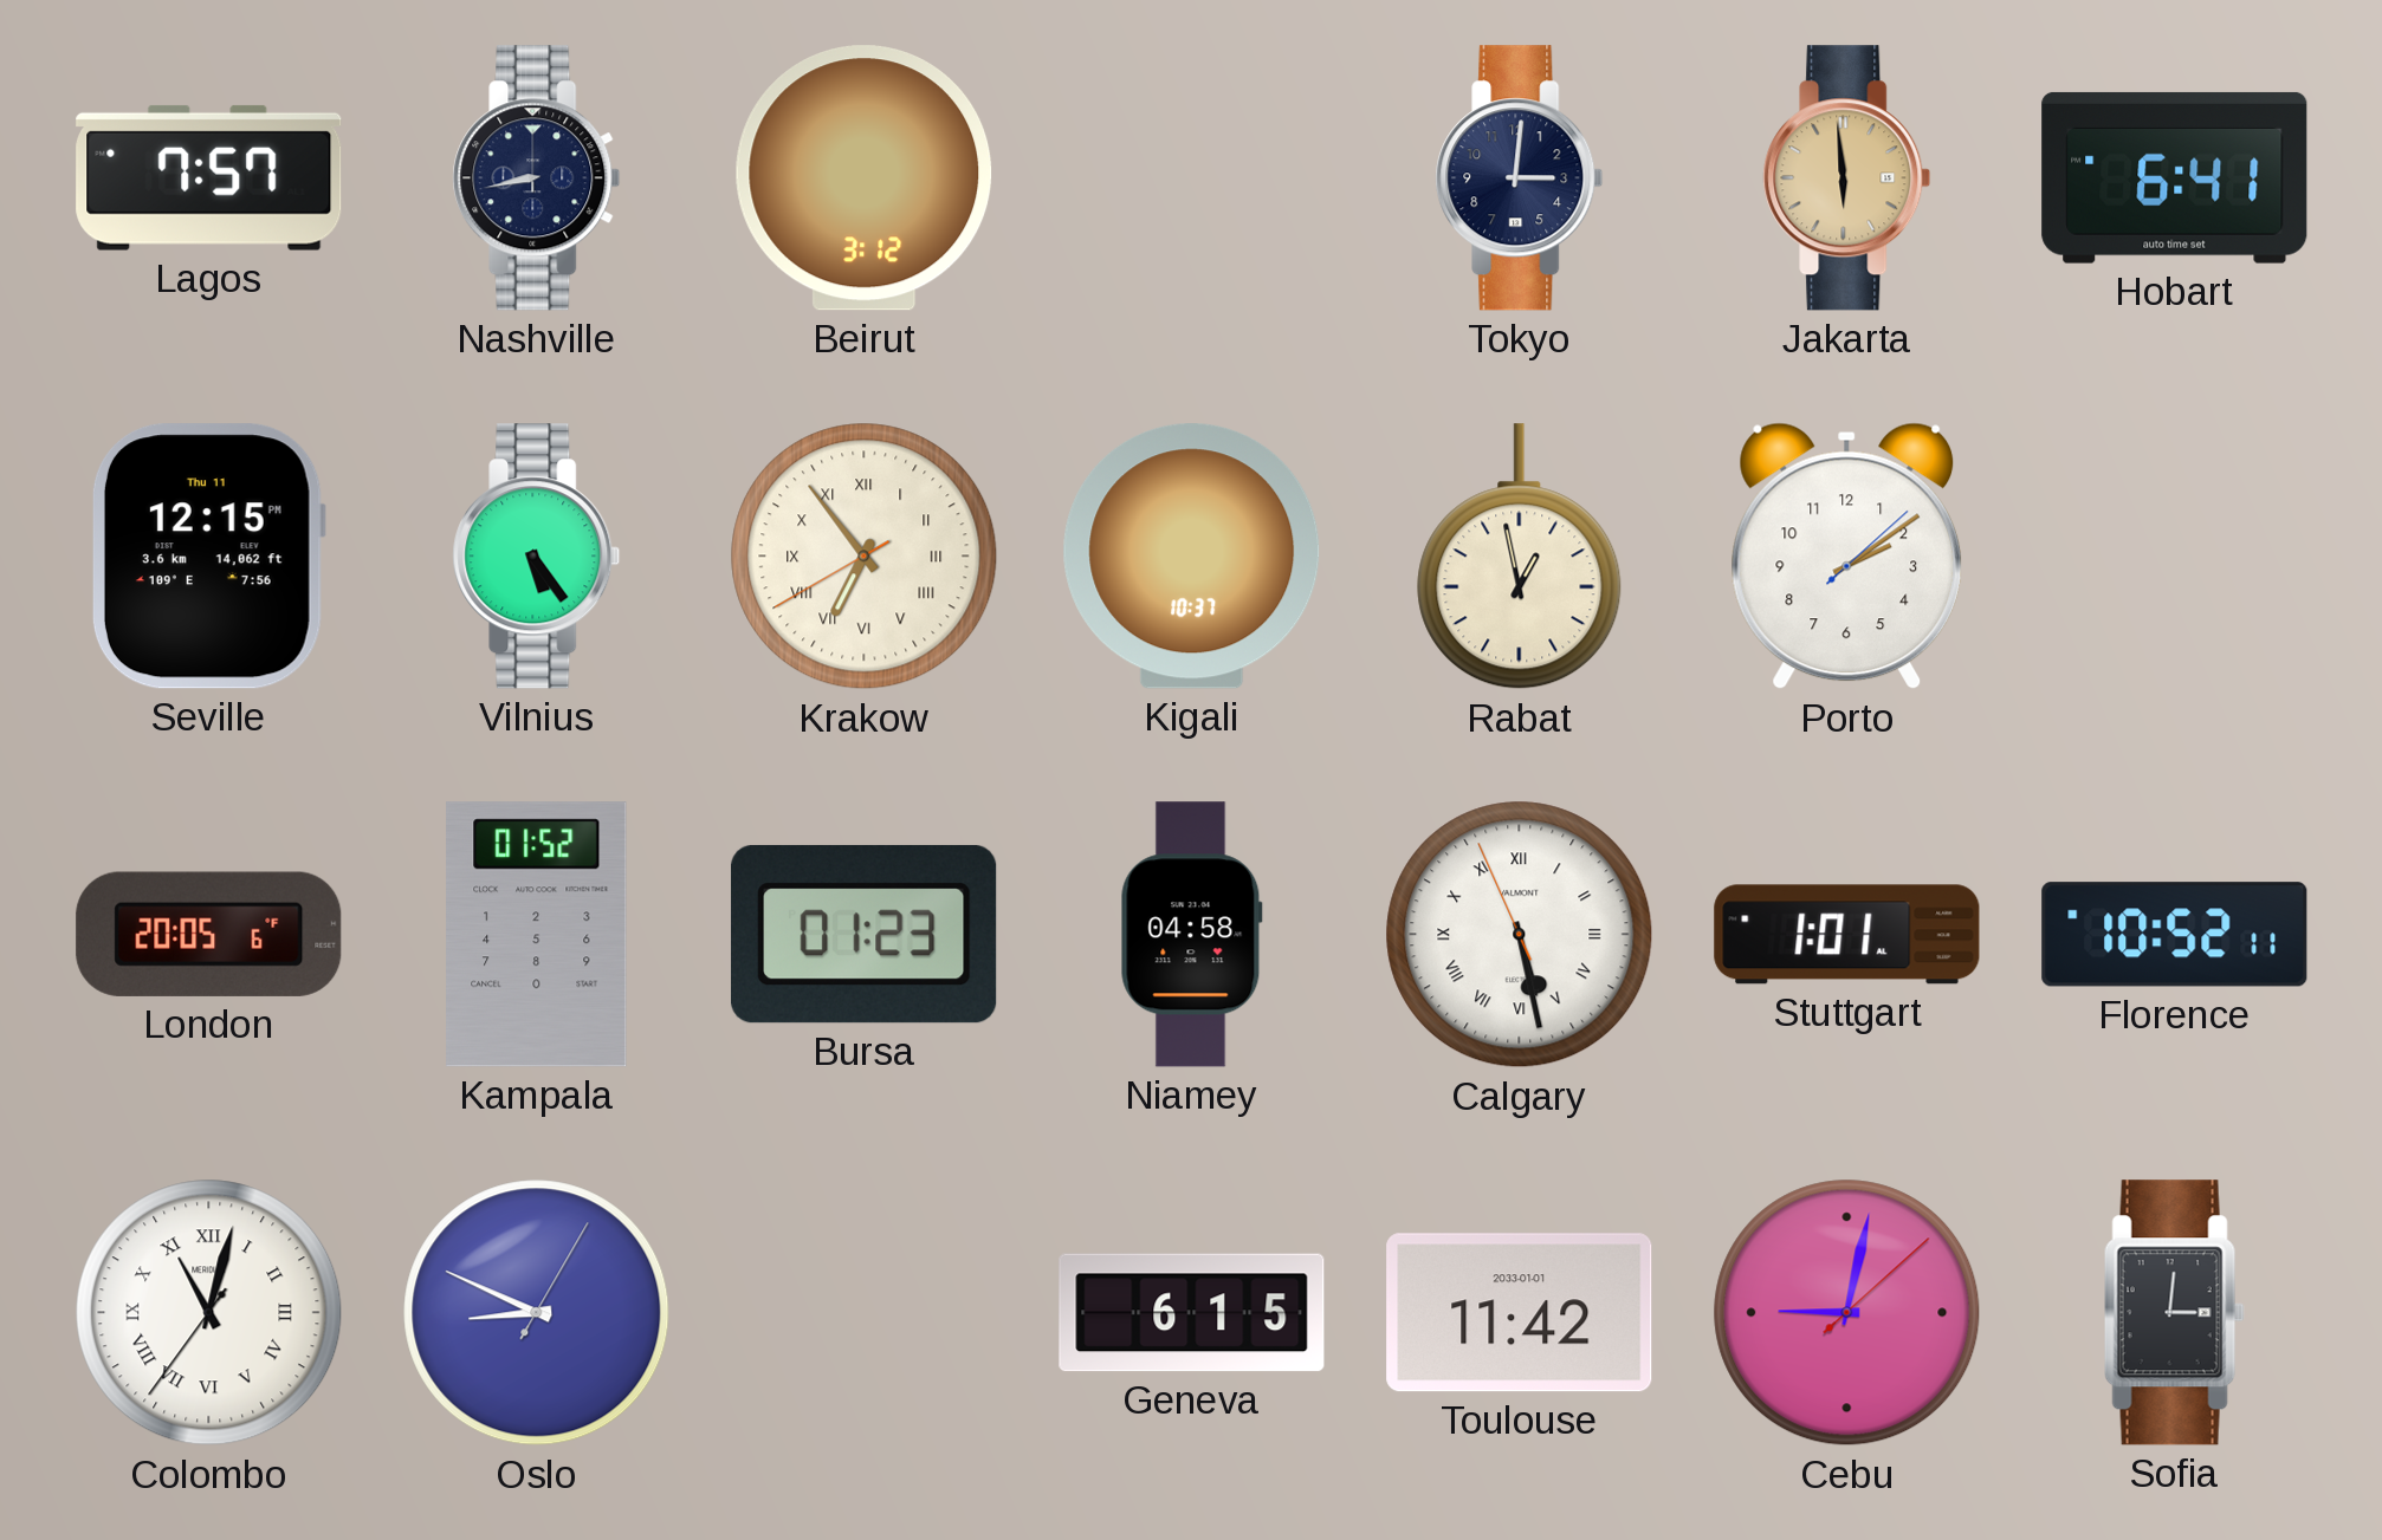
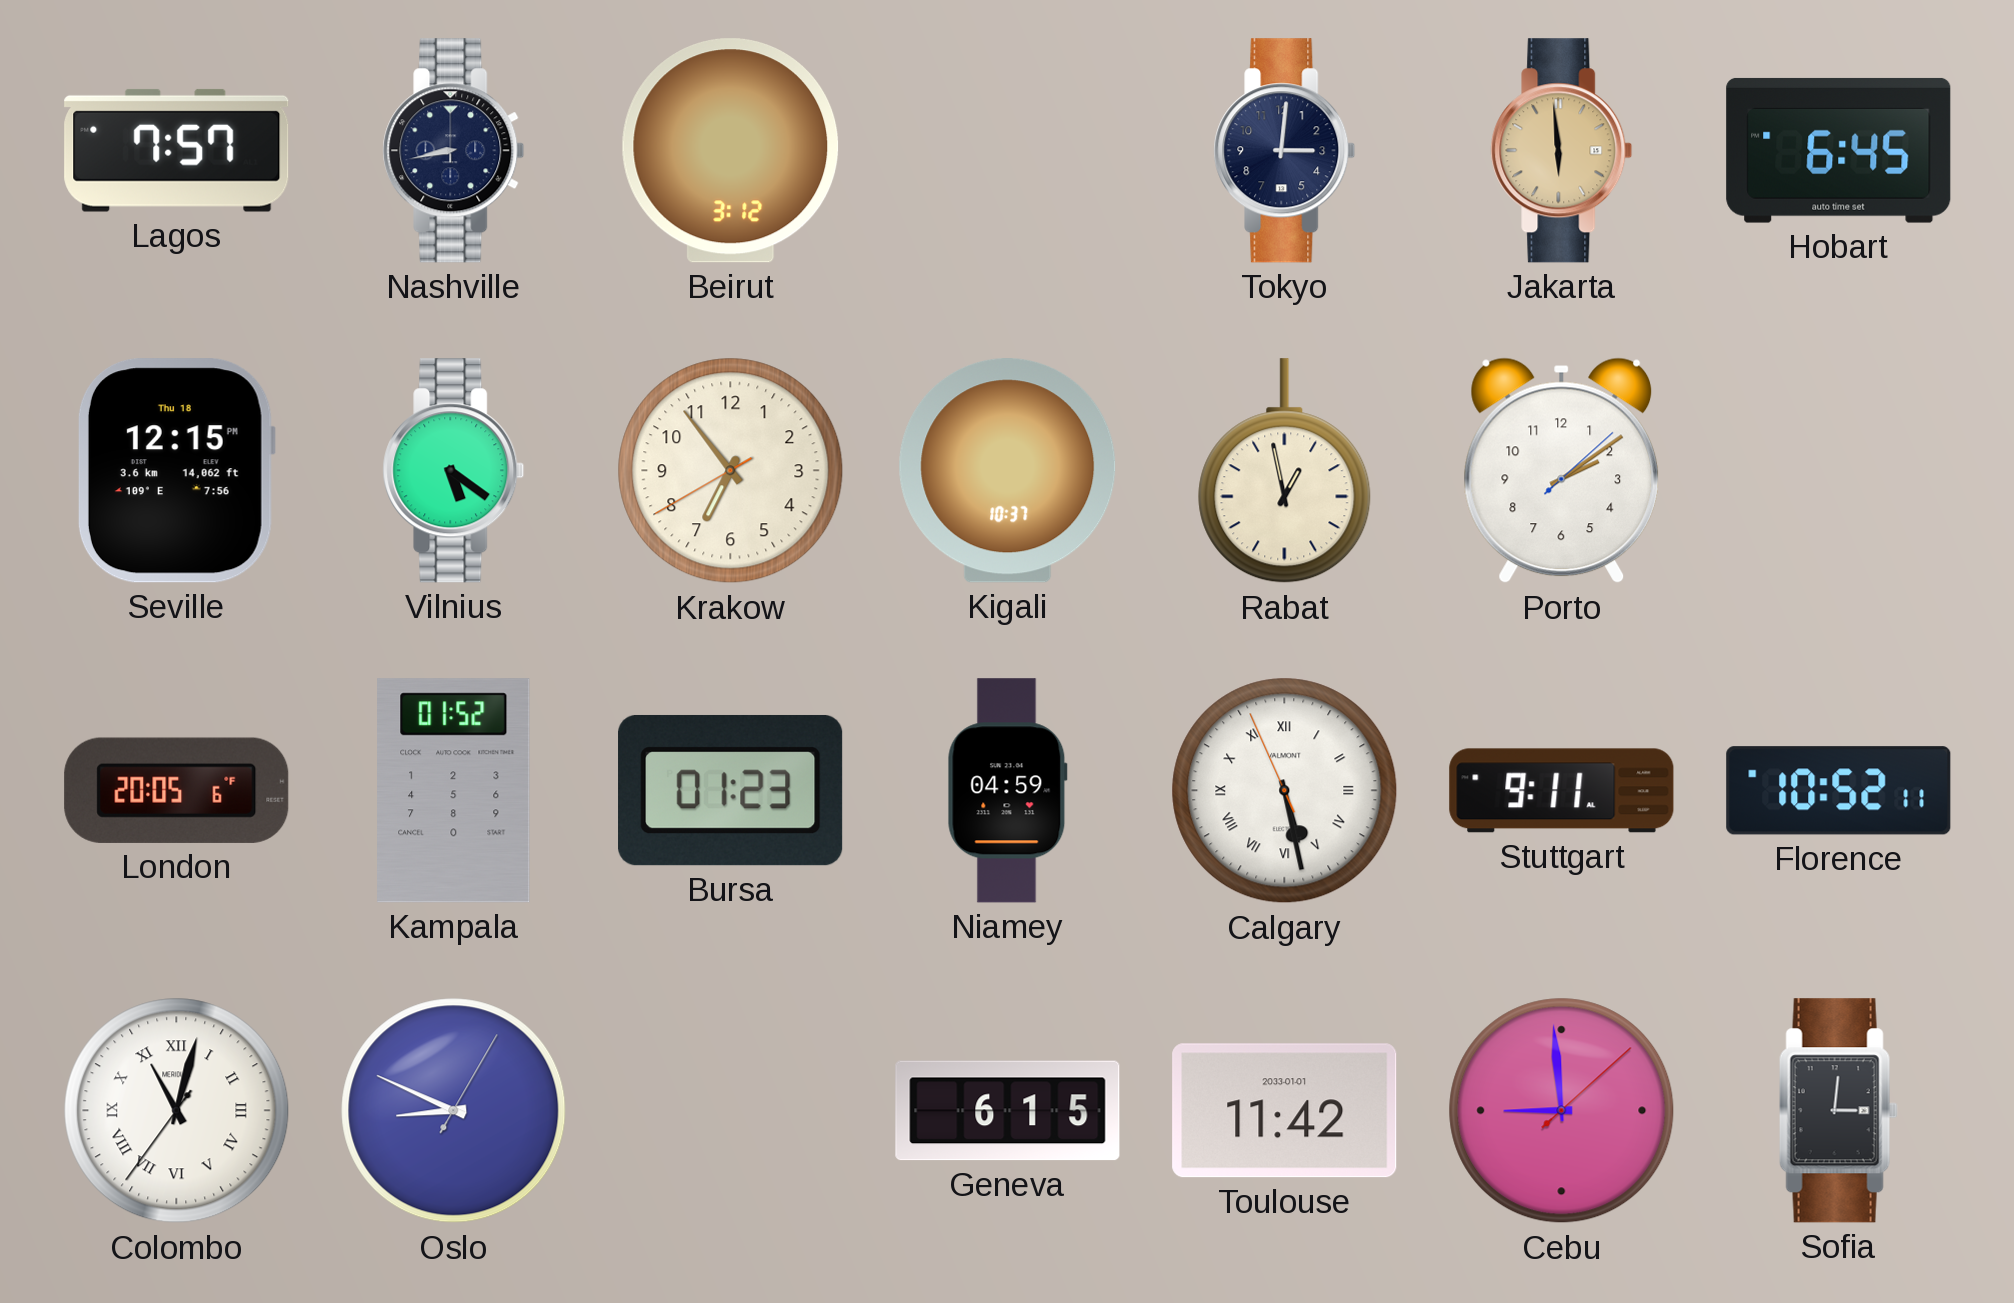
Hobart: 6:41 -> 6:45
Seville date: Thu 11 -> Thu 18
Vilnius: 5:24 -> 5:21
Krakow numerals: Roman -> Arabic
Niamey: 04:58 -> 04:59
Stuttgart: 1:01 -> 9:11
Cebu: 9:02 -> 8:59
